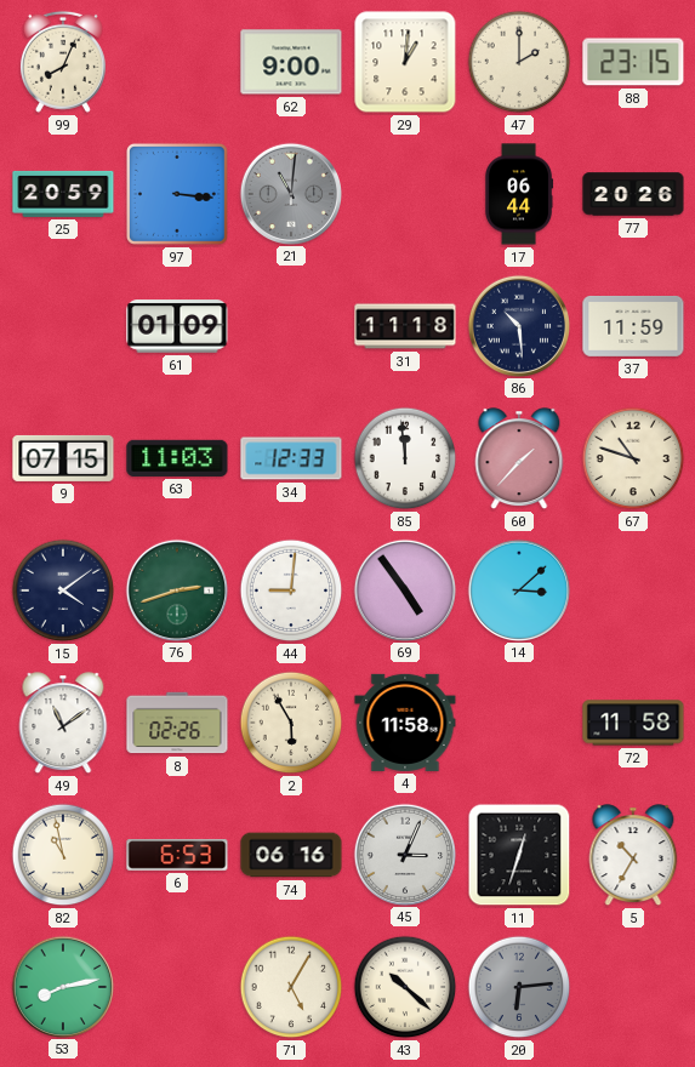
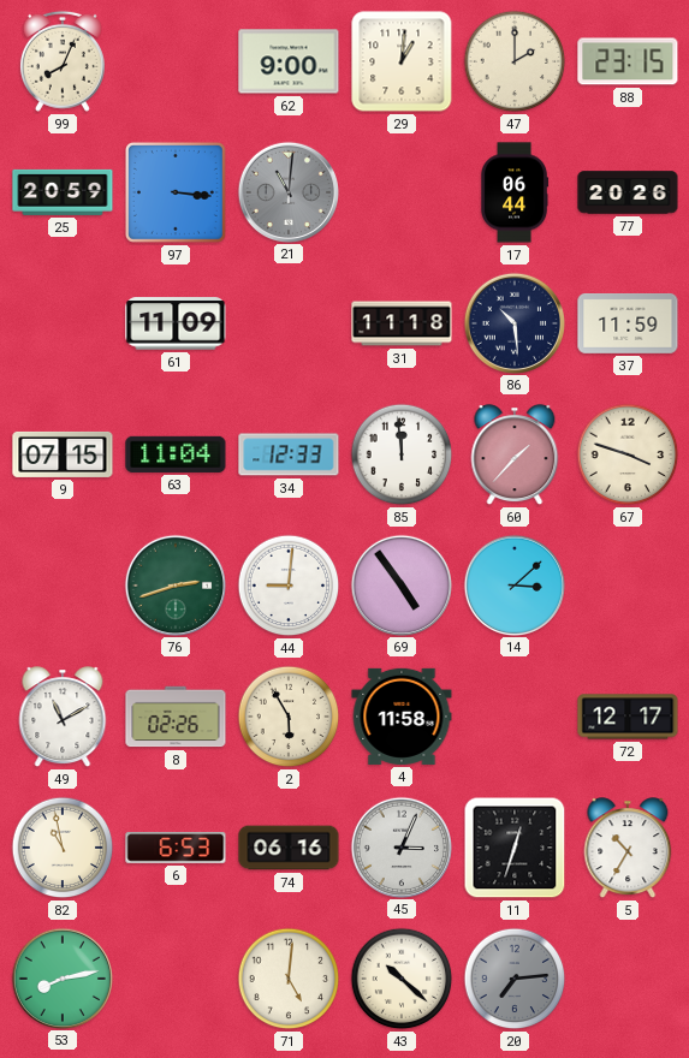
61: 01:09 -> 11:09
63: 11:03 -> 11:04
67: 10:48 -> 3:48
15: 4:09 -> none
49: 11:09 -> 11:10
72: 11:58 -> 12:17
71: 5:05 -> 5:01
20: 6:14 -> 7:14
